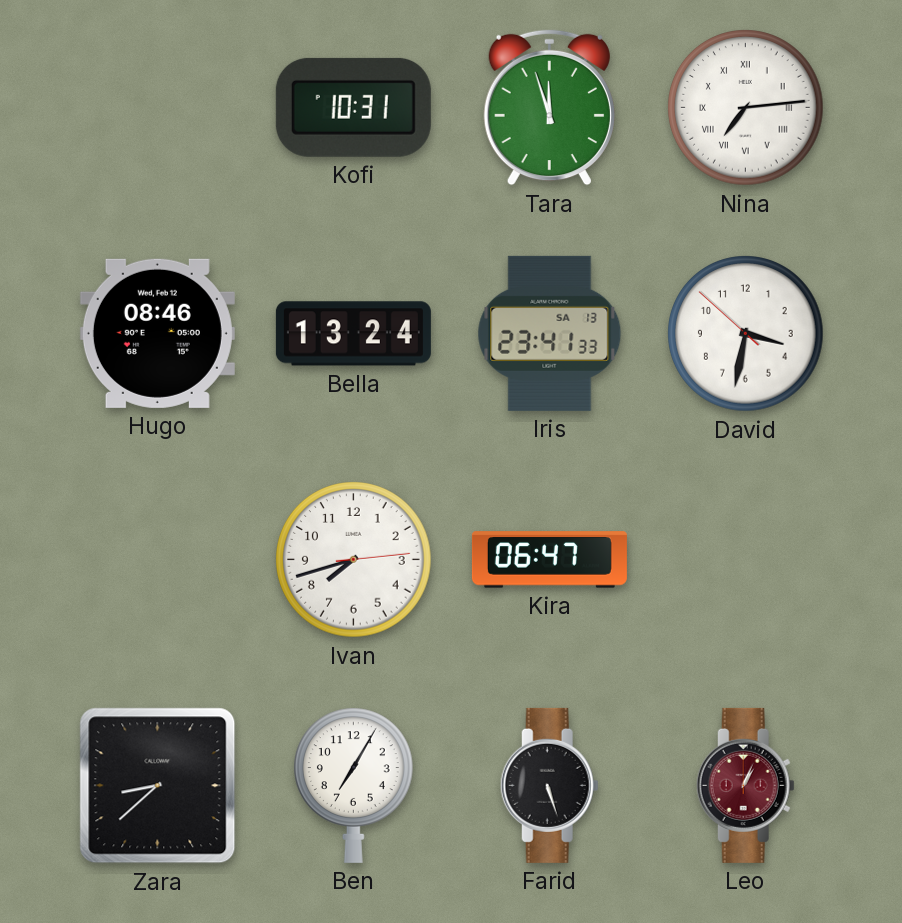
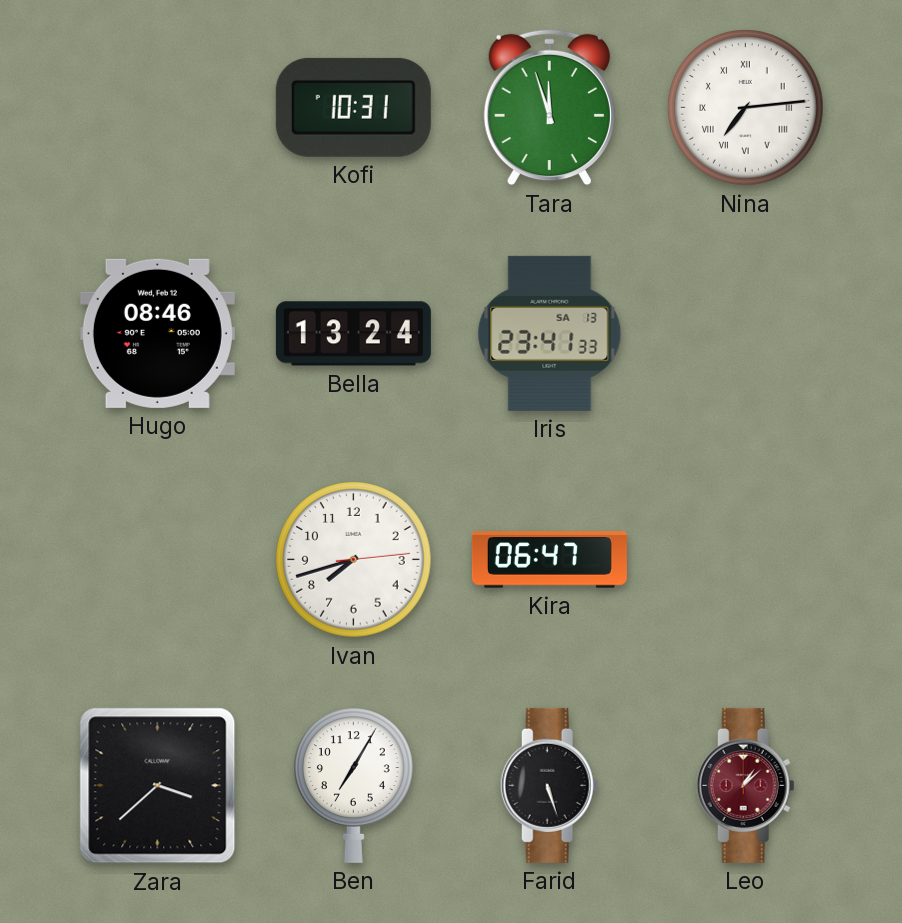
David: 3:31 -> none
Zara: 8:38 -> 3:38
Leo: 1:04 -> 1:08
